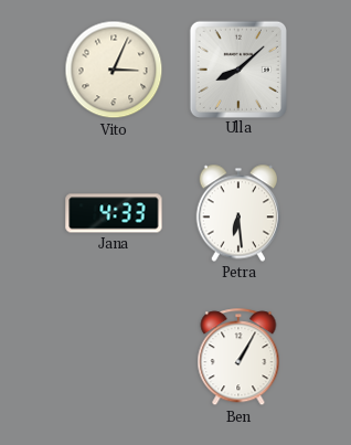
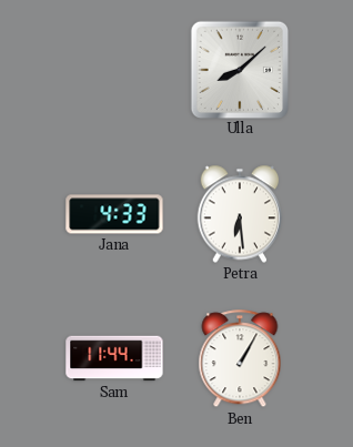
Vito: 3:04 -> none
Sam: none -> 11:44
